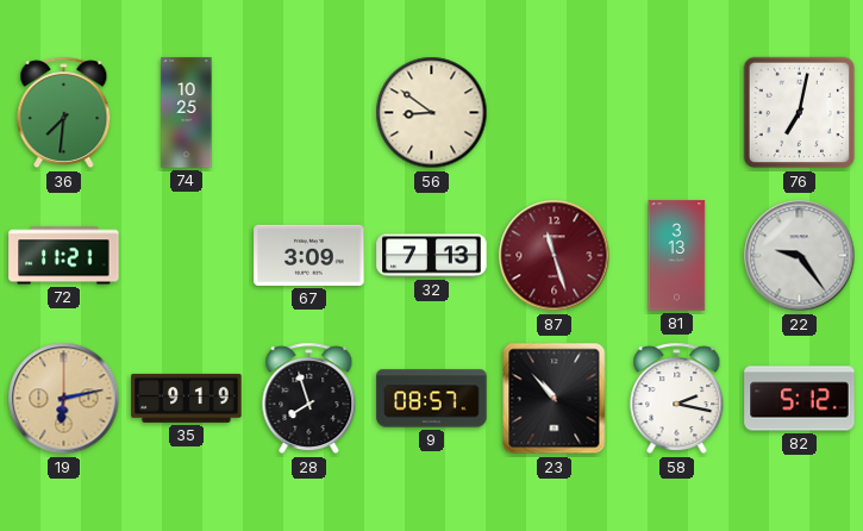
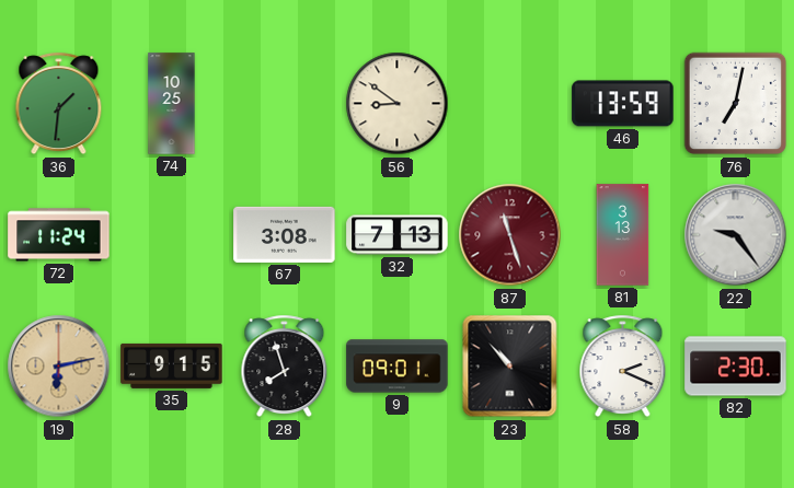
36: 7:31 -> 1:31
46: none -> 13:59
72: 11:21 -> 11:24
67: 3:09 -> 3:08
35: 9:19 -> 9:15
9: 08:57 -> 09:01
58: 2:17 -> 2:19
82: 5:12 -> 2:30
